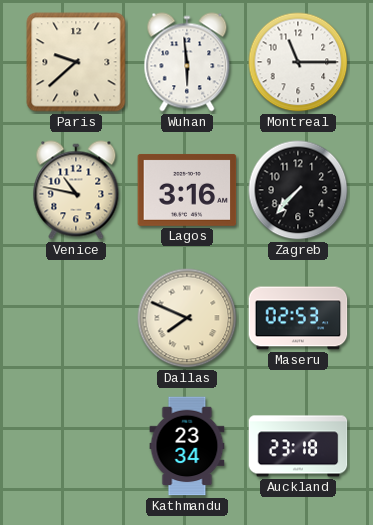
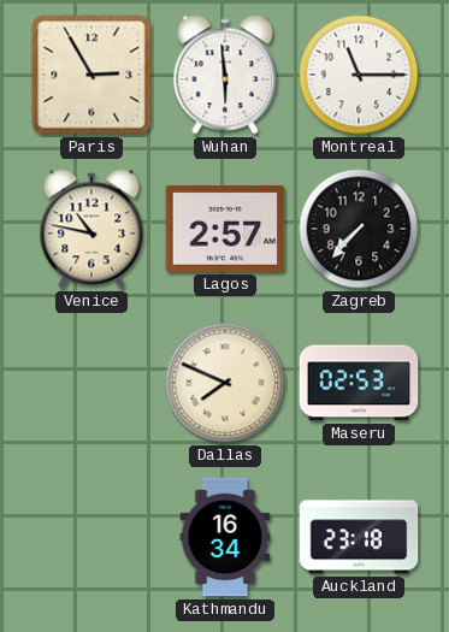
Paris: 9:38 -> 2:55
Lagos: 3:16 -> 2:57
Kathmandu: 23:34 -> 16:34
